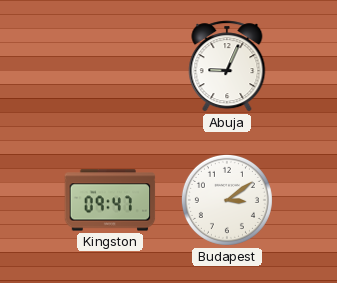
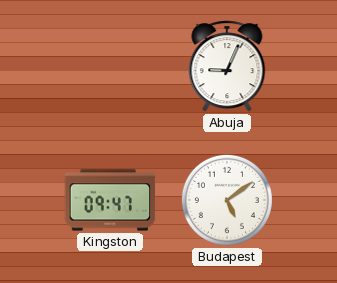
Budapest: 3:09 -> 5:09
